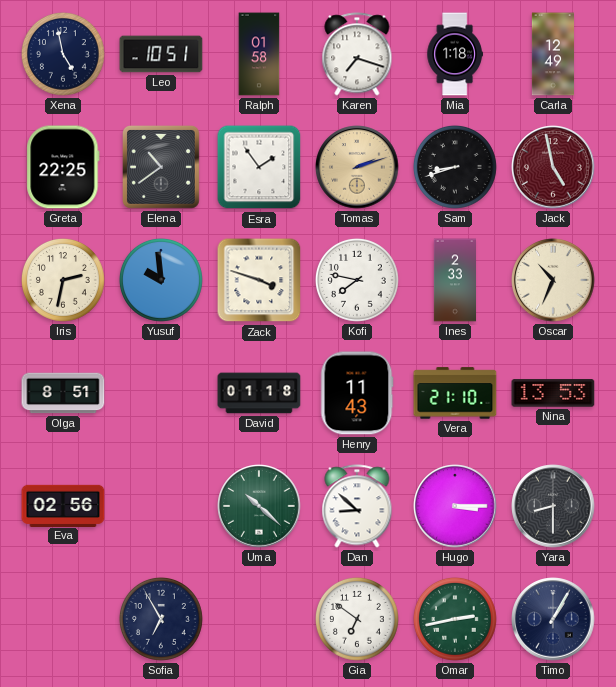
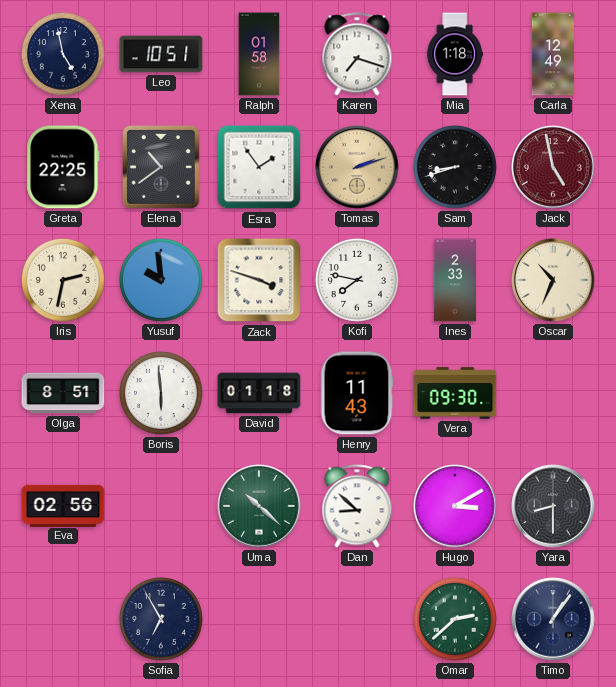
Boris: none -> 5:59
Vera: 21:10 -> 09:30
Nina: 13:53 -> none
Hugo: 3:15 -> 3:10
Gia: 6:51 -> none
Omar: 2:43 -> 2:38
Timo: 1:05 -> 1:06
